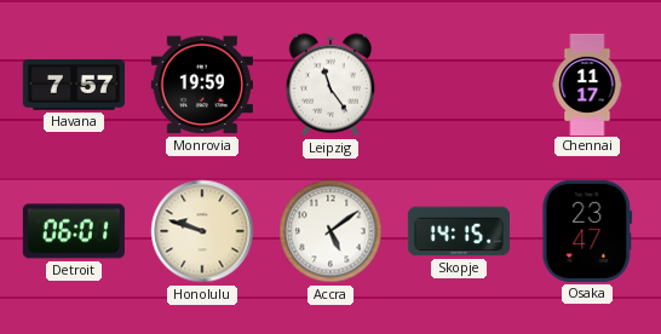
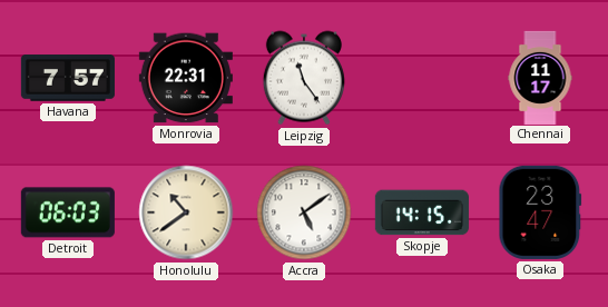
Monrovia: 19:59 -> 22:31
Detroit: 06:01 -> 06:03
Honolulu: 9:48 -> 10:39
